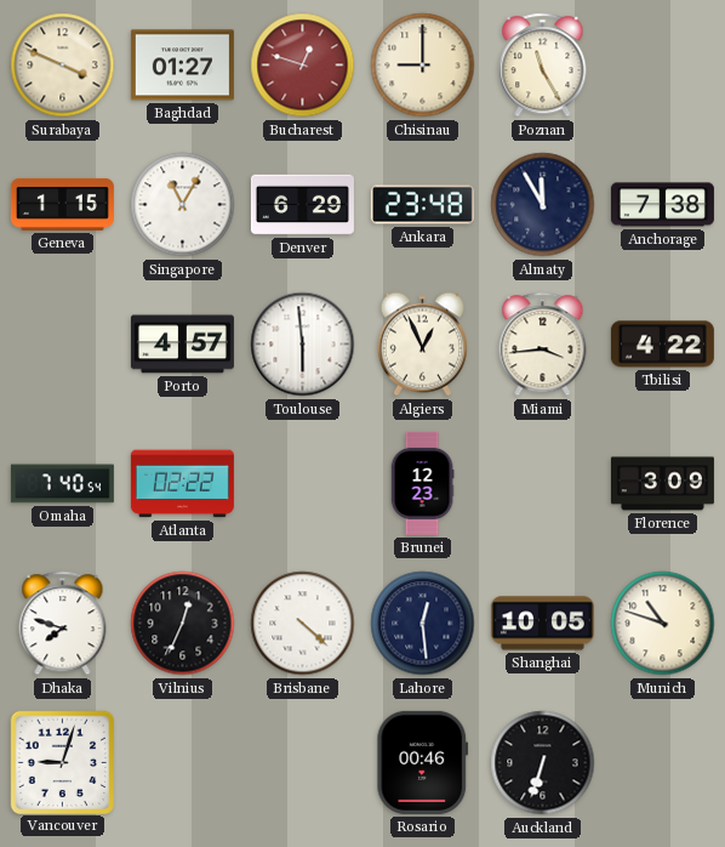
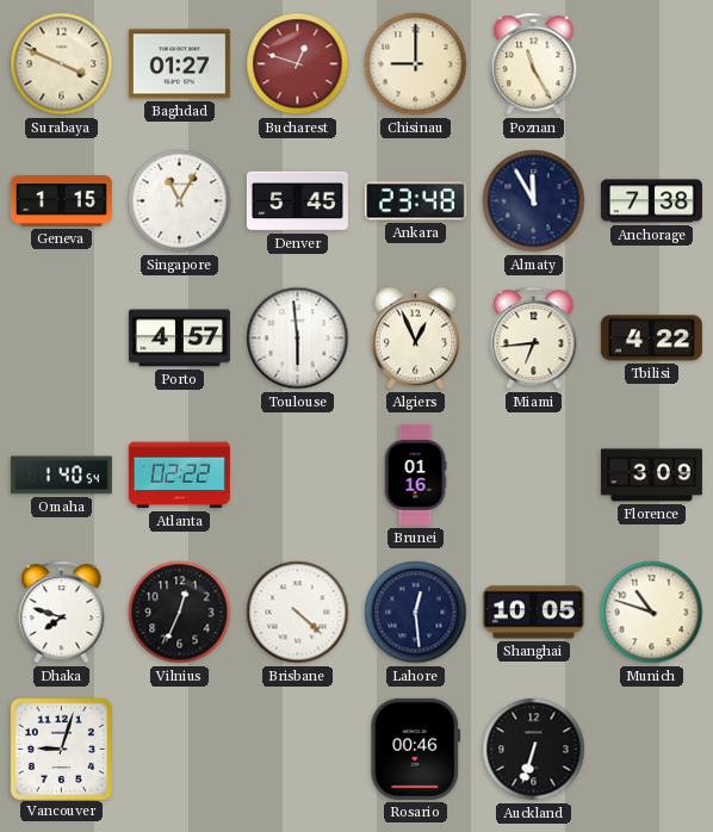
Denver: 6:29 -> 5:45
Miami: 3:44 -> 6:44
Omaha: 7:40 -> 1:40
Brunei: 12:23 -> 01:16
